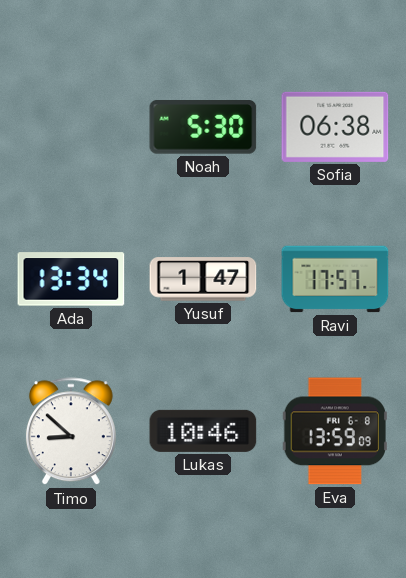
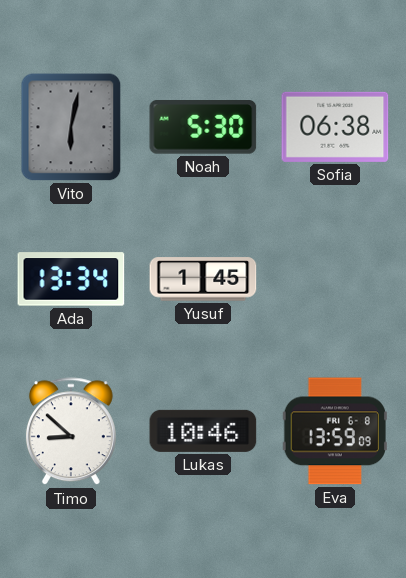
Vito: none -> 6:02
Yusuf: 1:47 -> 1:45
Ravi: 17:57 -> none
